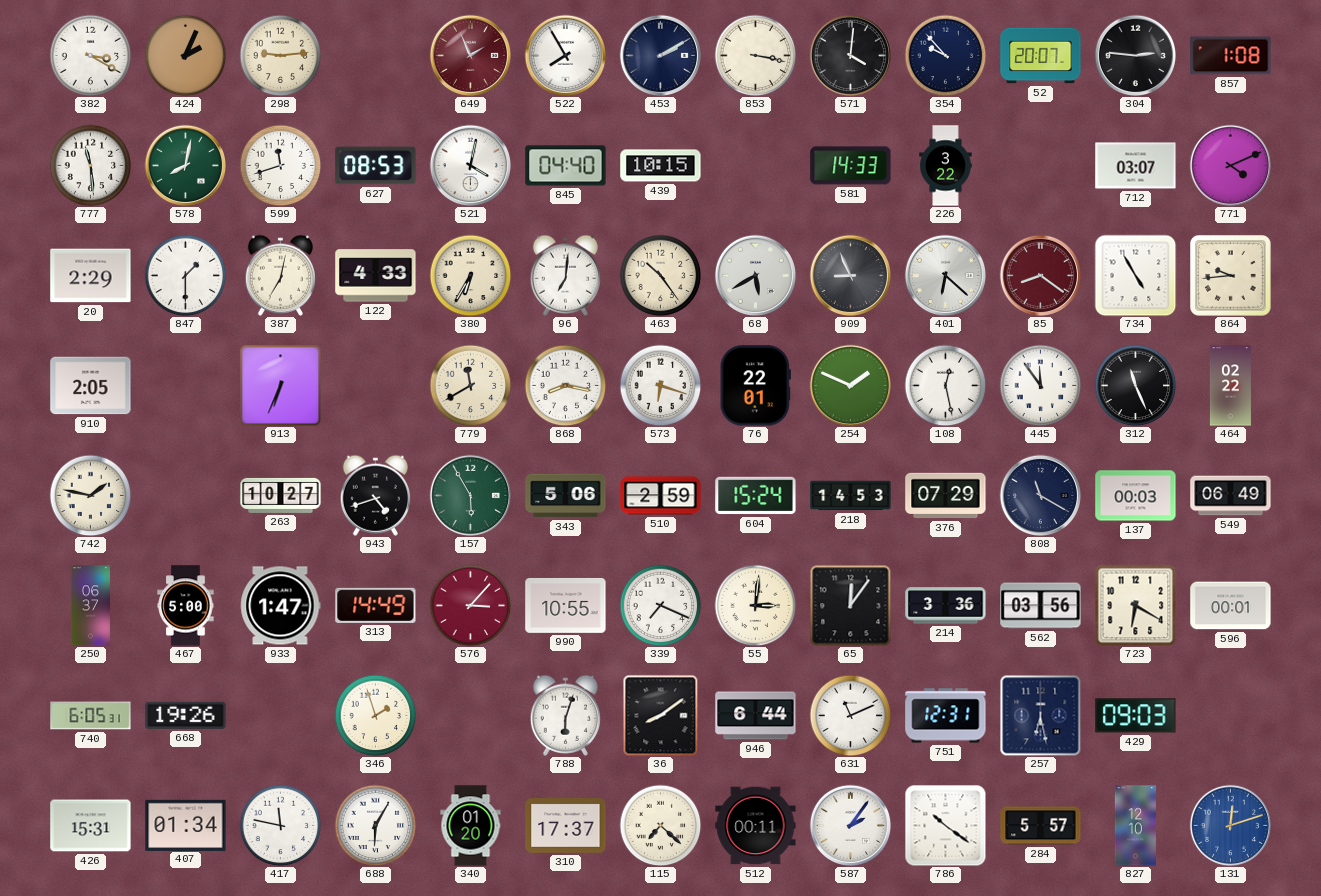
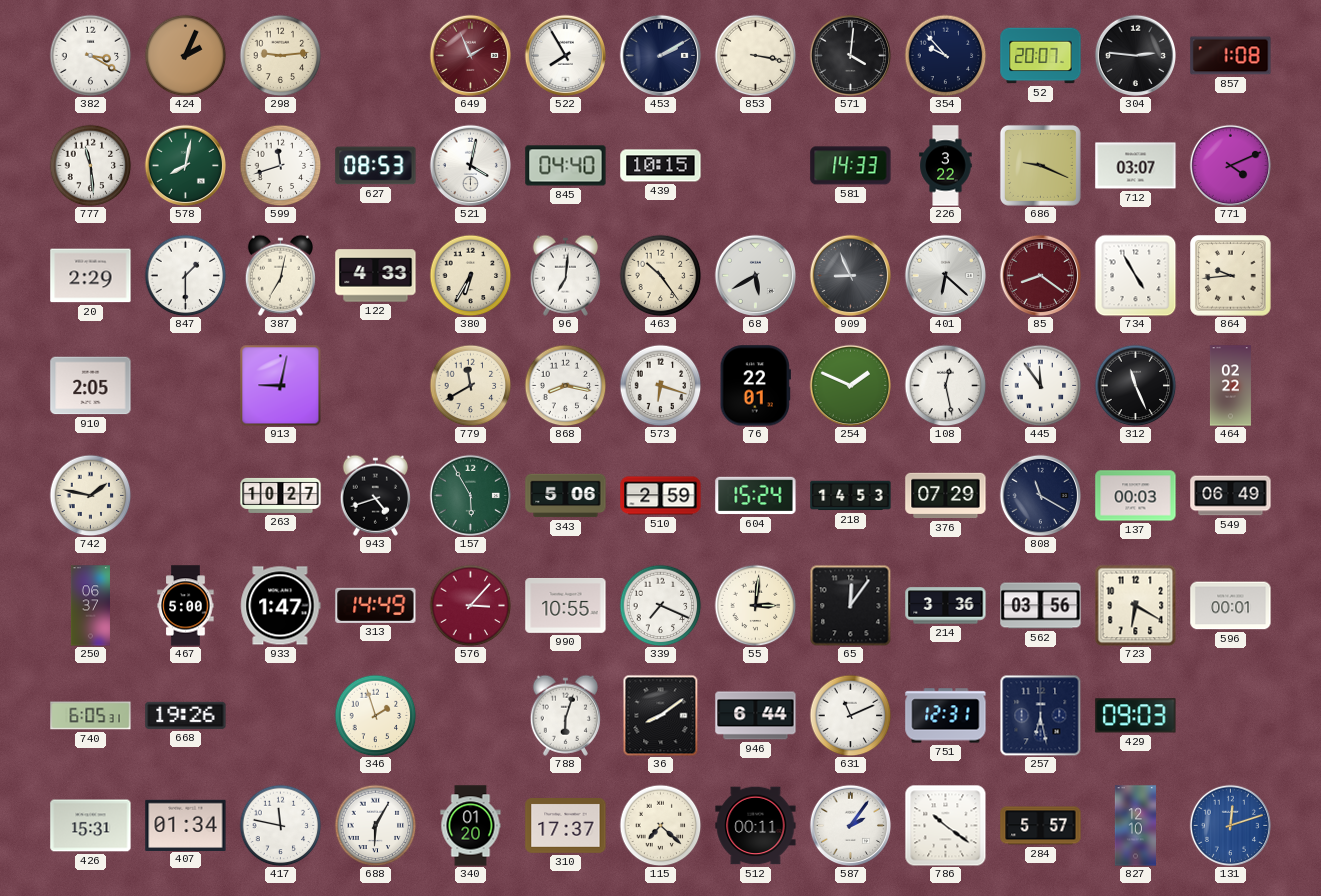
686: none -> 9:19
913: 6:34 -> 9:02
